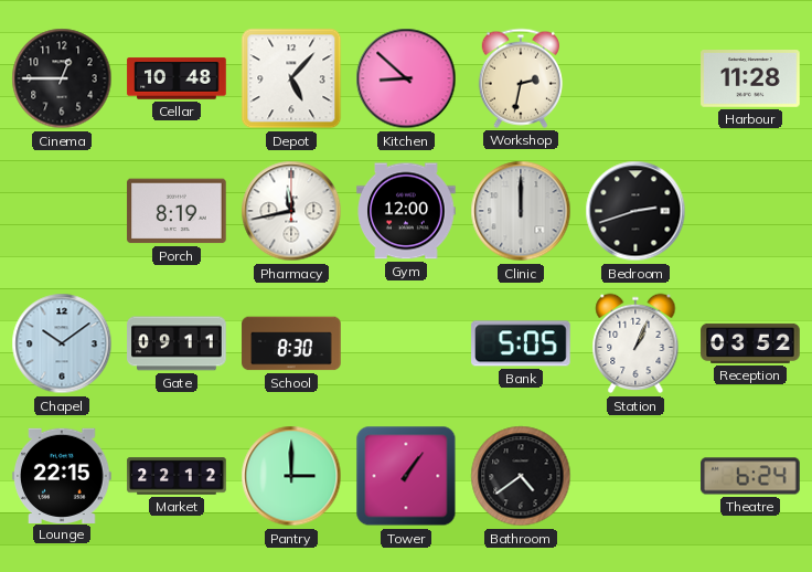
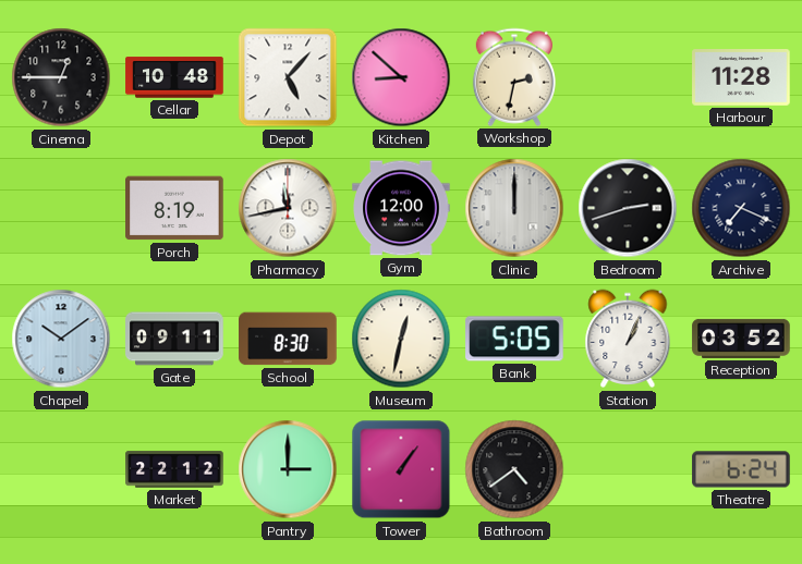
Archive: none -> 7:19
Museum: none -> 12:32
Lounge: 22:15 -> none
